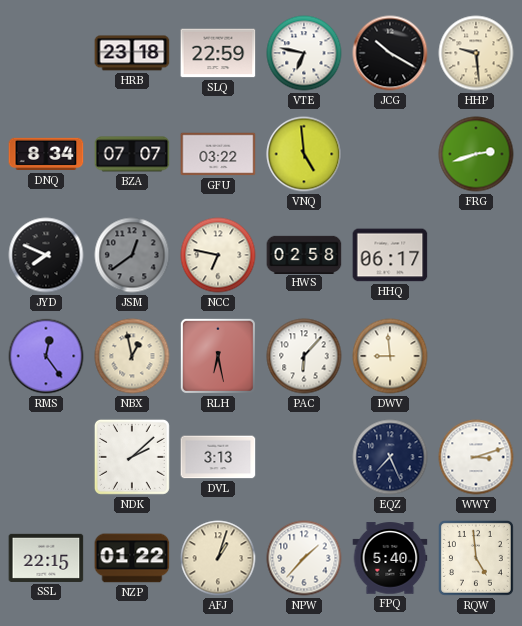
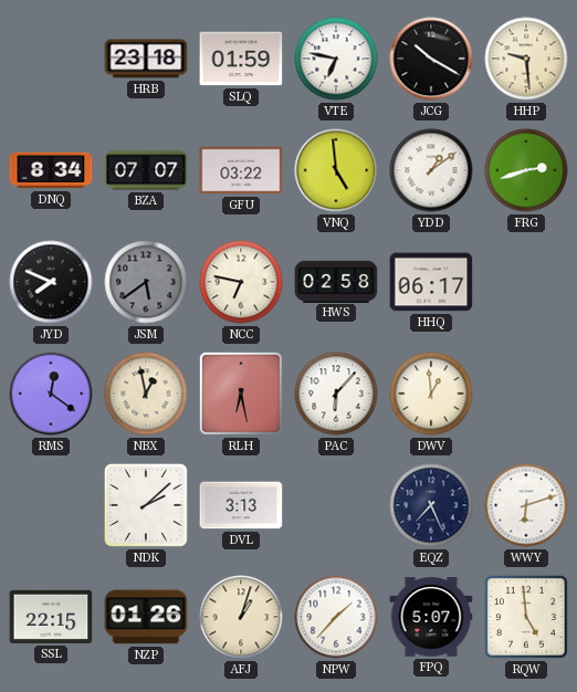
SLQ: 22:59 -> 01:59
YDD: none -> 1:09
JSM: 12:39 -> 5:39
RMS: 12:24 -> 12:21
DWV: 8:59 -> 12:59
WWY: 3:12 -> 6:12
NZP: 01:22 -> 01:26
FPQ: 5:40 -> 5:07
